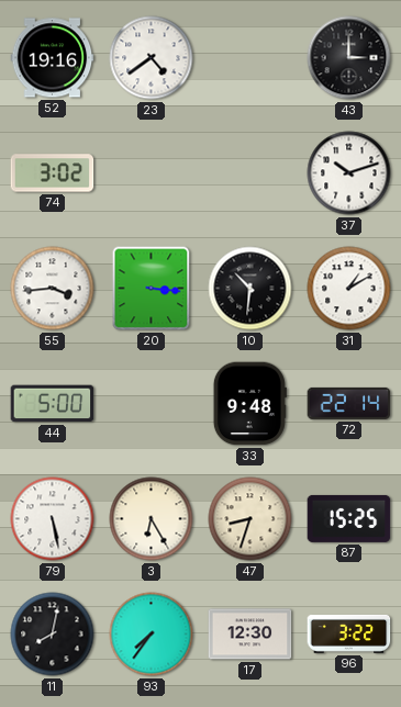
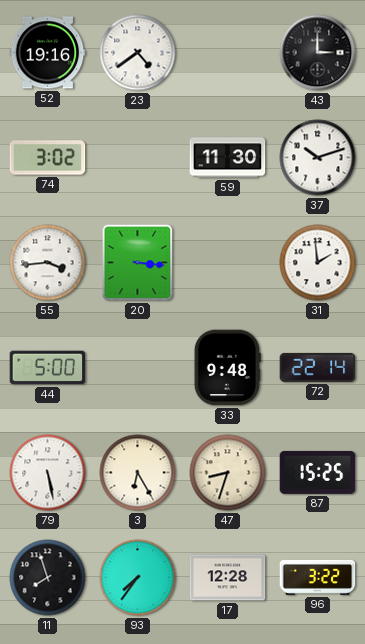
59: none -> 11:30
10: 10:31 -> none
31: 1:10 -> 1:59
11: 8:02 -> 7:57
17: 12:30 -> 12:28
